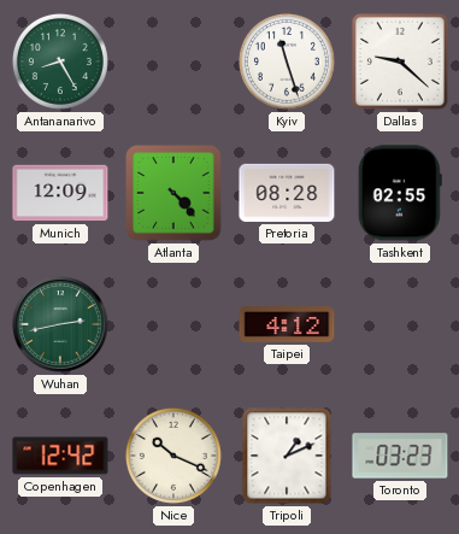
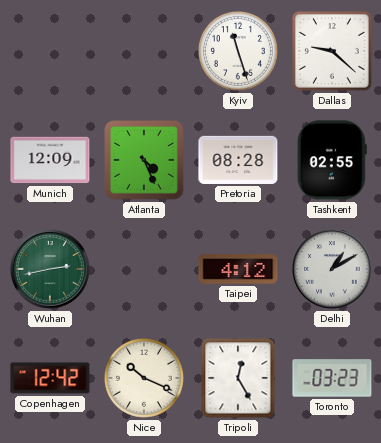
Antananarivo: 8:25 -> none
Atlanta: 4:23 -> 4:26
Delhi: none -> 1:10
Tripoli: 1:11 -> 12:25
